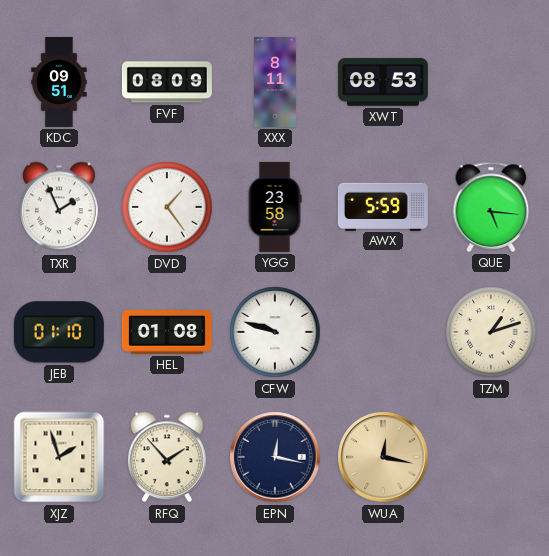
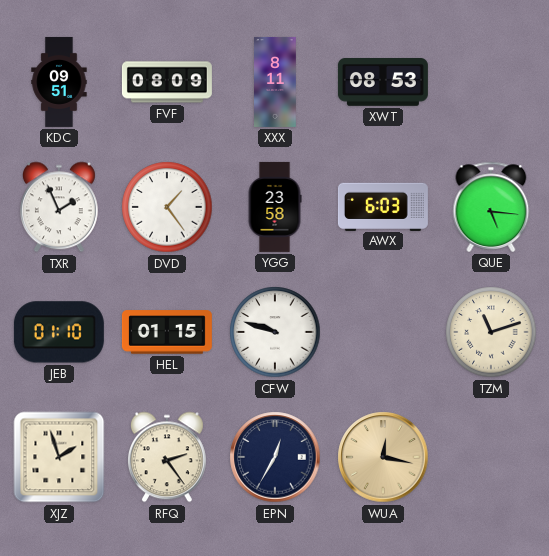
AWX: 5:59 -> 6:03
HEL: 01:08 -> 01:15
TZM: 1:12 -> 11:12
RFQ: 1:53 -> 2:24
EPN: 12:17 -> 12:35
